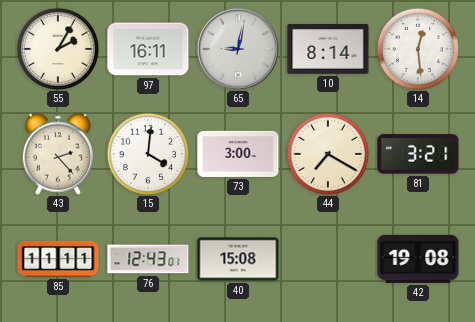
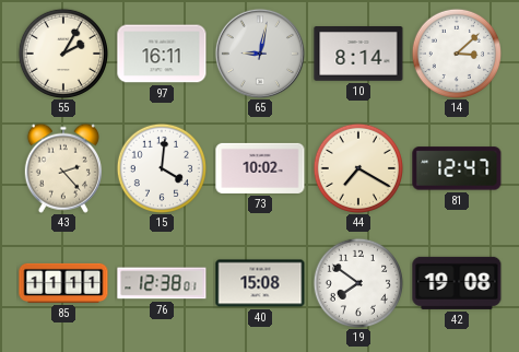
14: 12:29 -> 3:08
73: 3:00 -> 10:02
81: 3:21 -> 12:47
76: 12:43 -> 12:38
19: none -> 7:51
